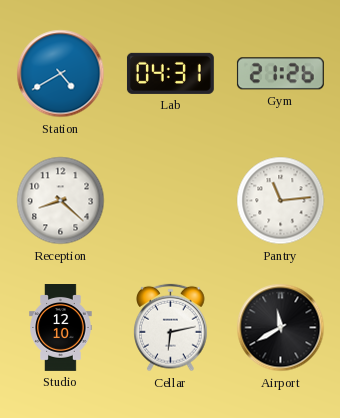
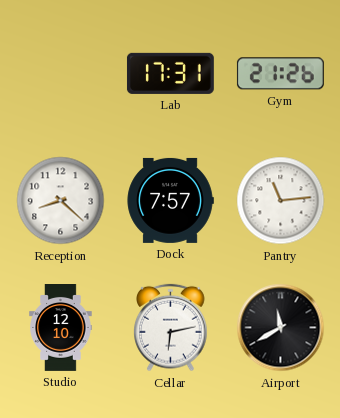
Station: 4:40 -> none
Lab: 04:31 -> 17:31
Dock: none -> 7:57
